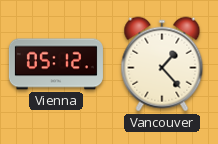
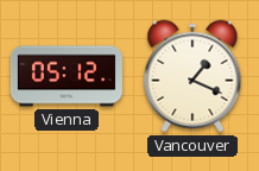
Vancouver: 1:23 -> 1:19
